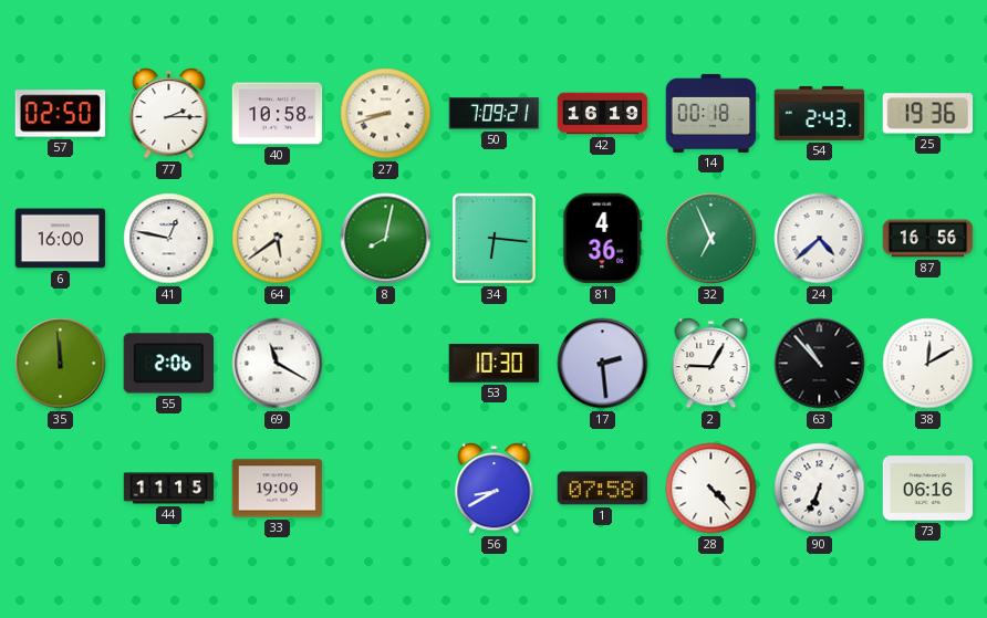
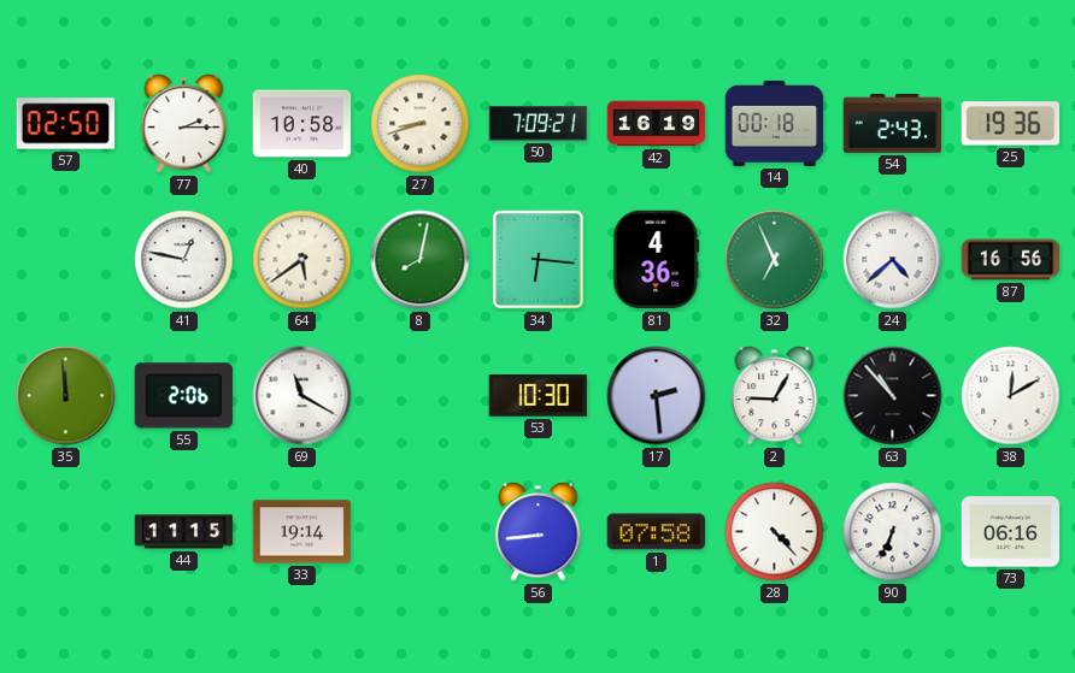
6: 16:00 -> none
33: 19:09 -> 19:14
56: 8:40 -> 8:44
